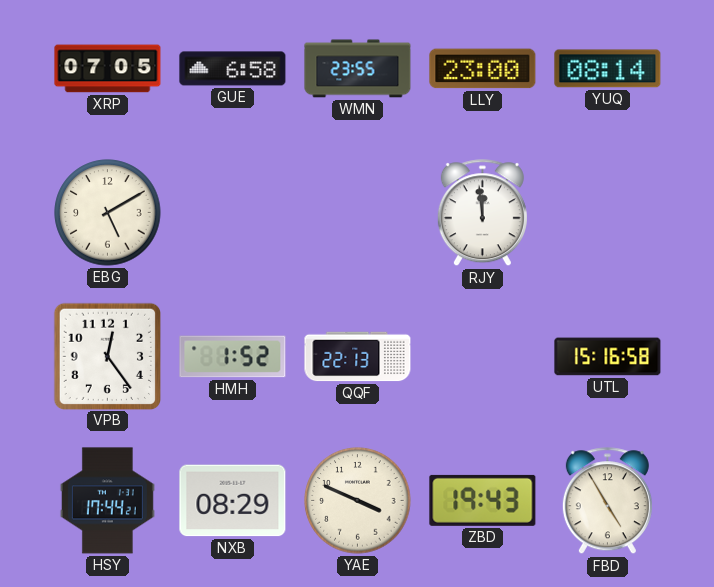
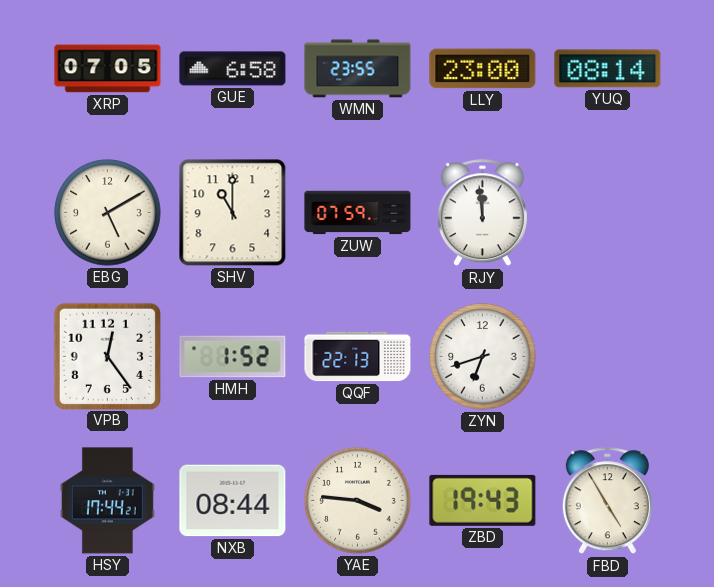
SHV: none -> 11:00
ZUW: none -> 07:59
ZYN: none -> 6:42
UTL: 15:16 -> none
NXB: 08:29 -> 08:44
YAE: 3:49 -> 3:46
